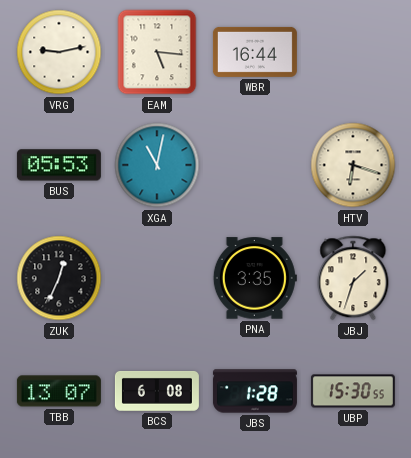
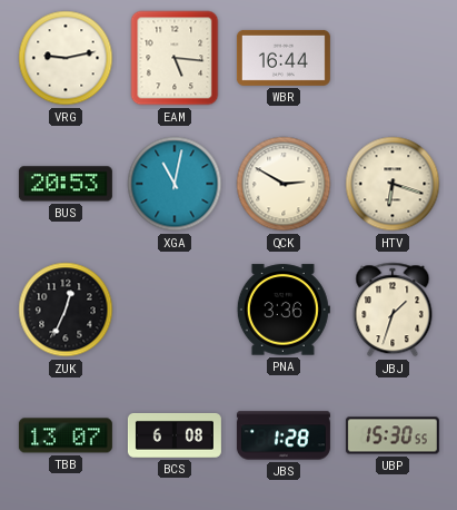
BUS: 05:53 -> 20:53
QCK: none -> 2:50
PNA: 3:35 -> 3:36
